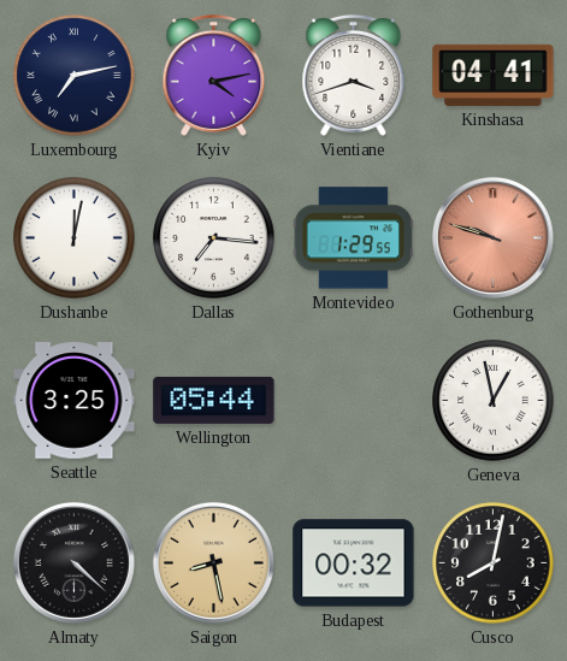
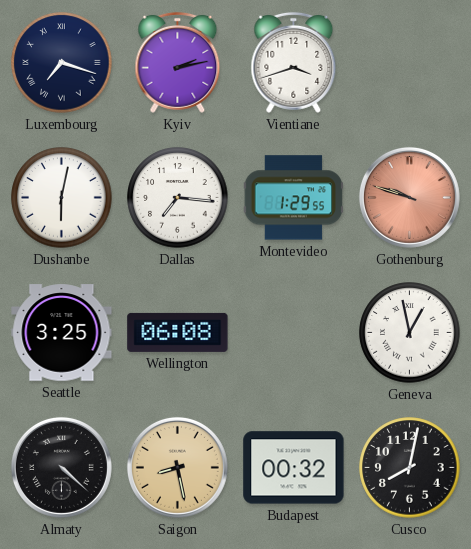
Luxembourg: 7:13 -> 7:18
Kyiv: 4:13 -> 2:13
Kinshasa: 04:41 -> none
Dushanbe: 12:02 -> 6:02
Wellington: 05:44 -> 06:08
